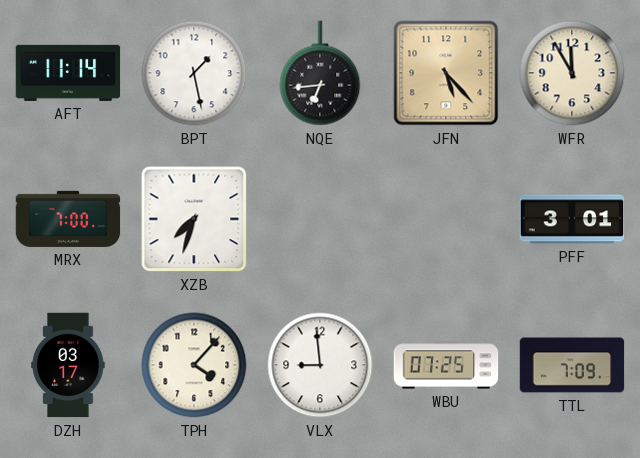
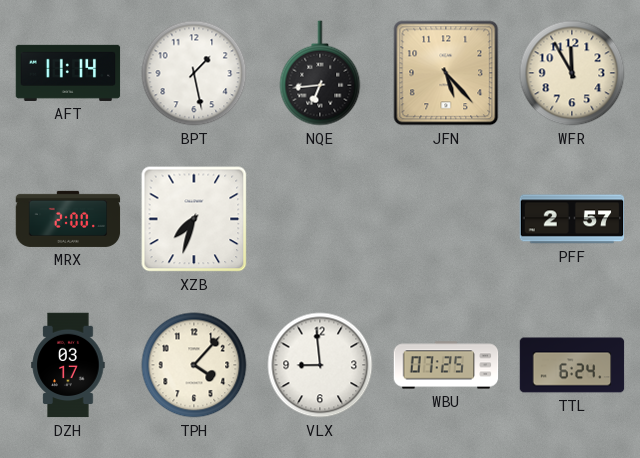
MRX: 7:00 -> 2:00
PFF: 3:01 -> 2:57
TTL: 7:09 -> 6:24
